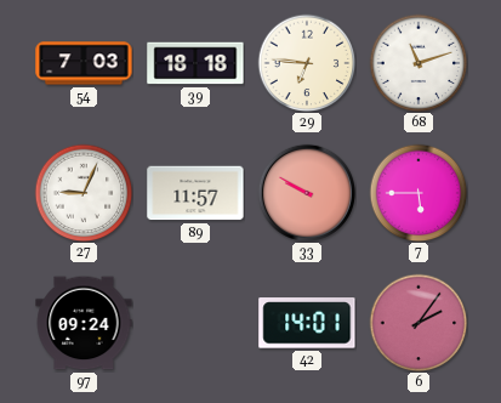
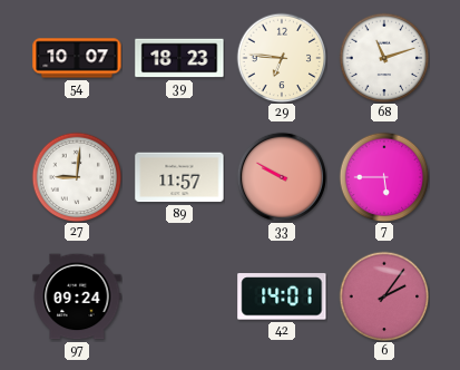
54: 7:03 -> 10:07
39: 18:18 -> 18:23
27: 9:04 -> 9:01
